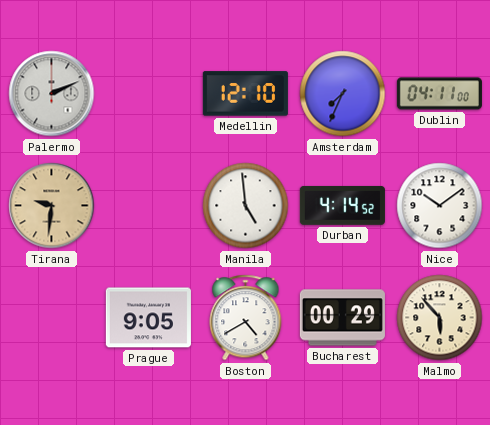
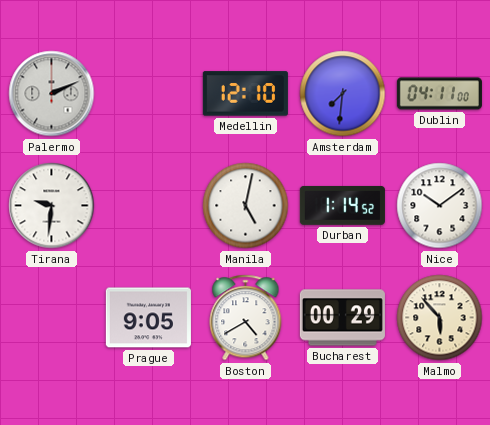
Amsterdam: 7:34 -> 7:31
Tirana dial: champagne -> white
Manila: 4:59 -> 5:02
Durban: 4:14 -> 1:14
